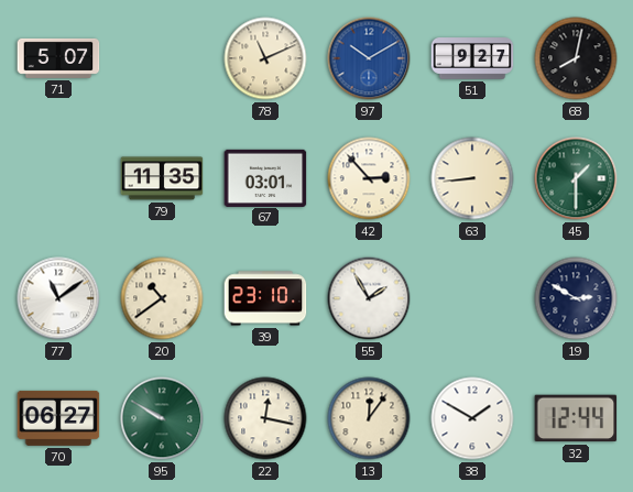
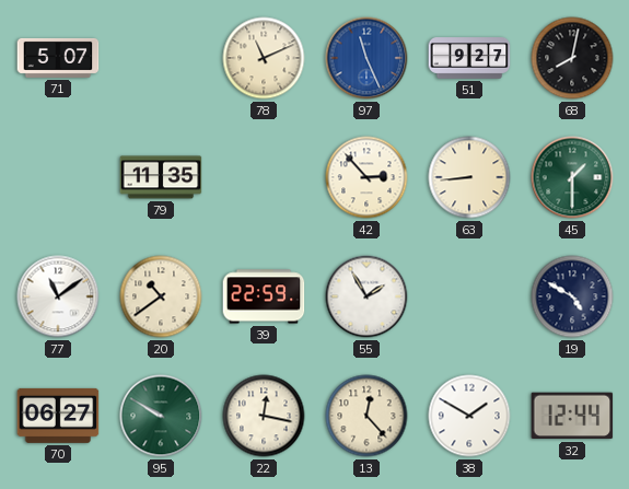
97: 10:10 -> 11:26
67: 03:01 -> none
39: 23:10 -> 22:59
19: 2:50 -> 4:50
13: 12:06 -> 12:23
